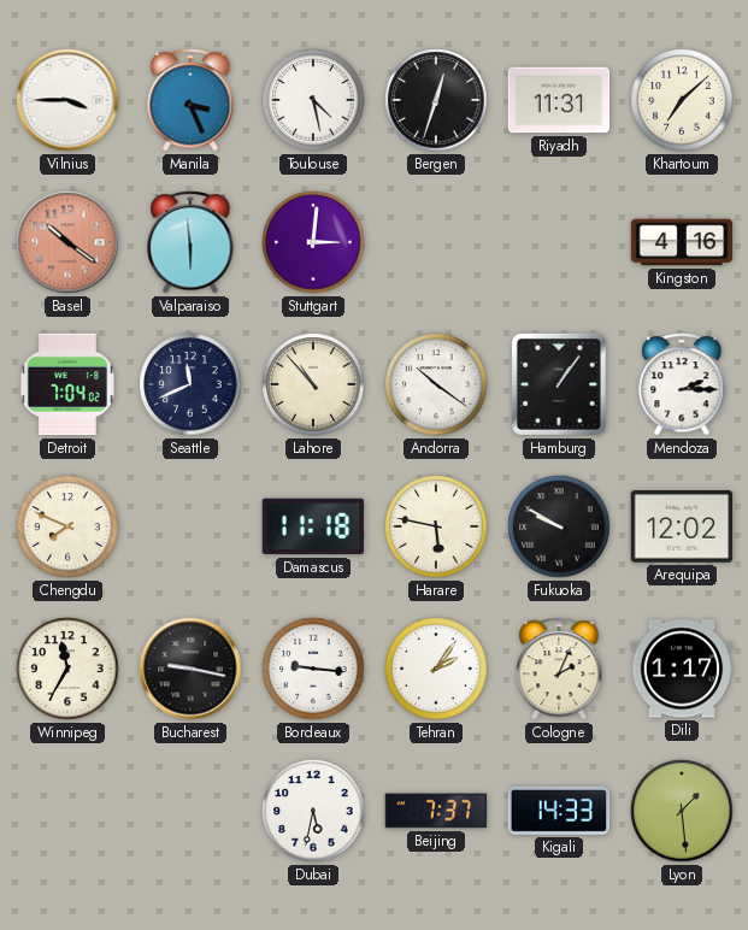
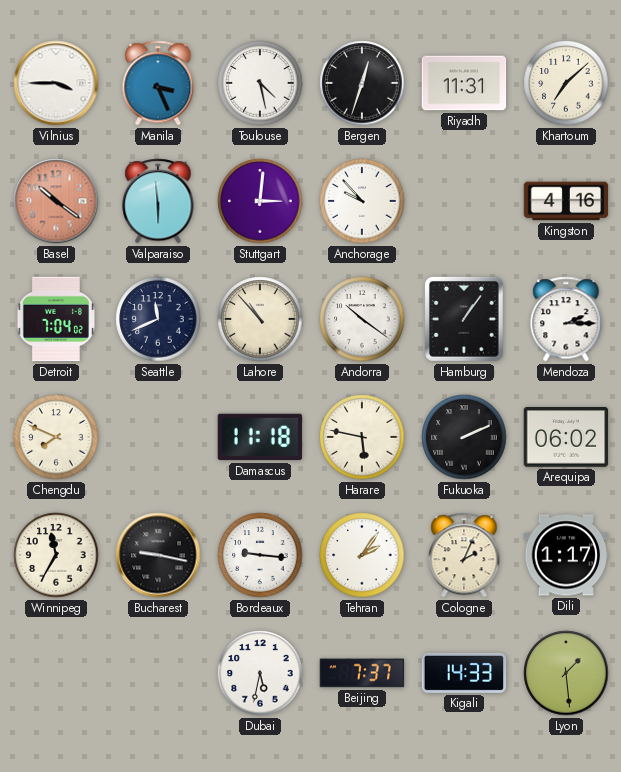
Anchorage: none -> 9:53
Fukuoka: 9:50 -> 2:11
Arequipa: 12:02 -> 06:02
